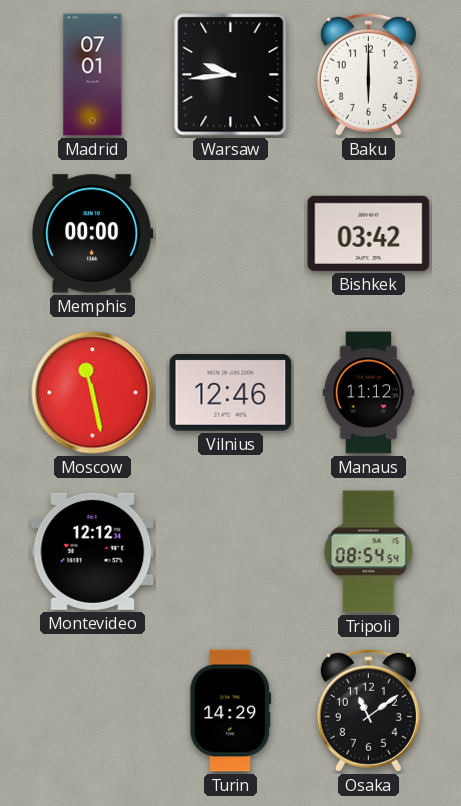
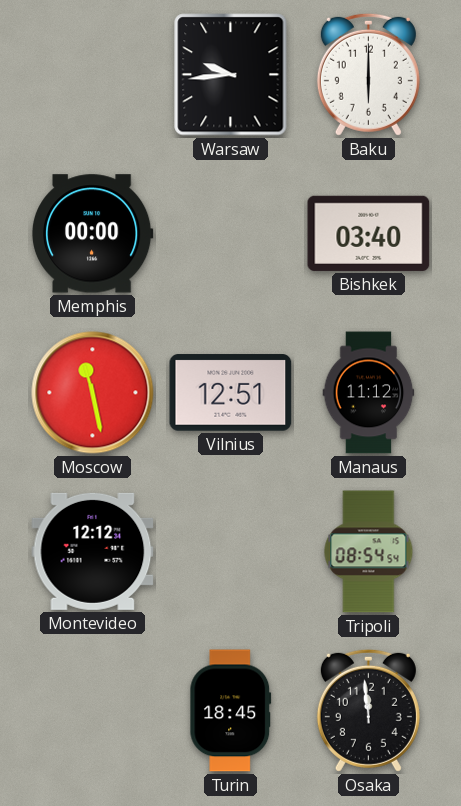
Madrid: 07:01 -> none
Bishkek: 03:42 -> 03:40
Vilnius: 12:46 -> 12:51
Turin: 14:29 -> 18:45
Osaka: 11:09 -> 11:59
